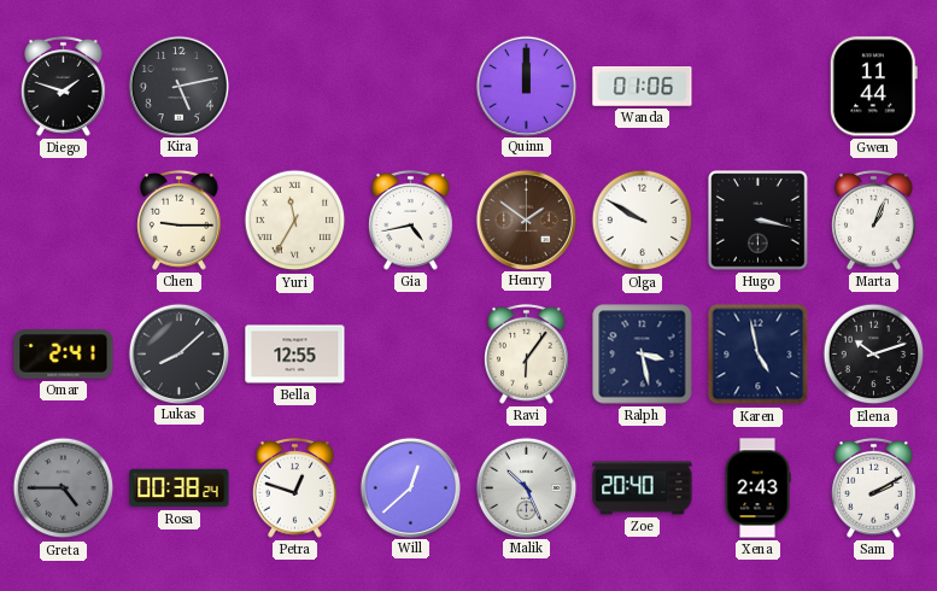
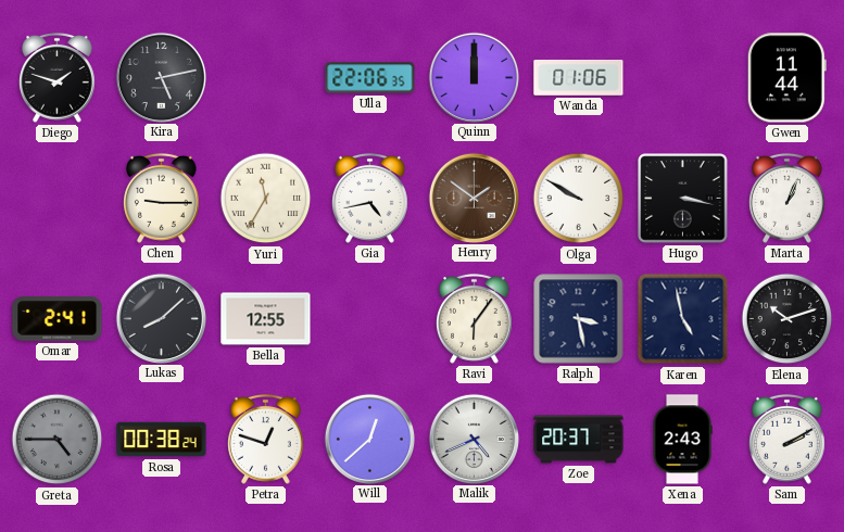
Ulla: none -> 22:06
Malik: 10:26 -> 4:41
Zoe: 20:40 -> 20:37
